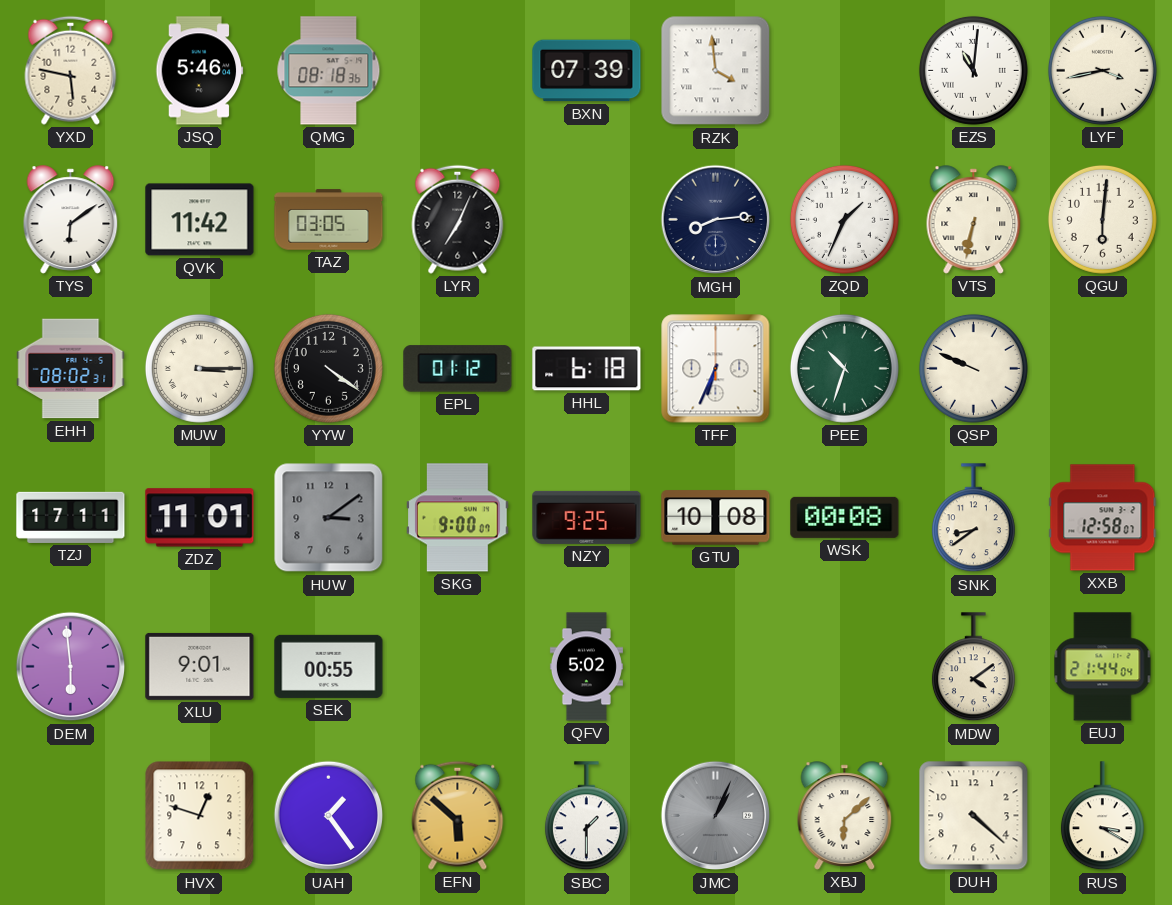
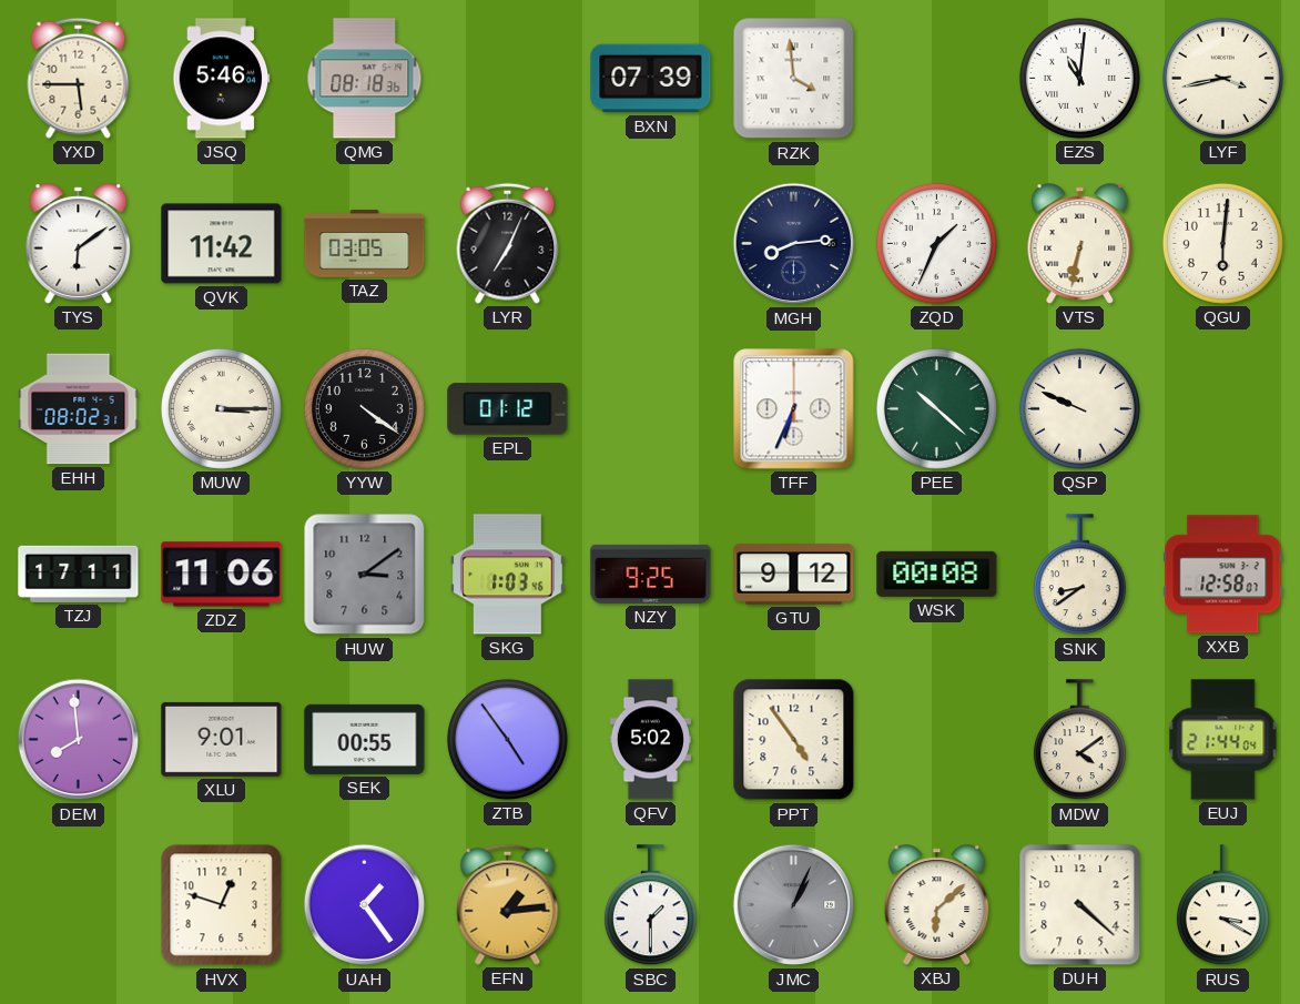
YXD: 5:47 -> 5:45
HHL: 6:18 -> none
PEE: 10:33 -> 10:22
ZDZ: 11:01 -> 11:06
SKG: 9:00 -> 1:03
GTU: 10:08 -> 9:12
DEM: 5:59 -> 7:59
ZTB: none -> 4:54
PPT: none -> 4:54
EFN: 5:52 -> 1:14
